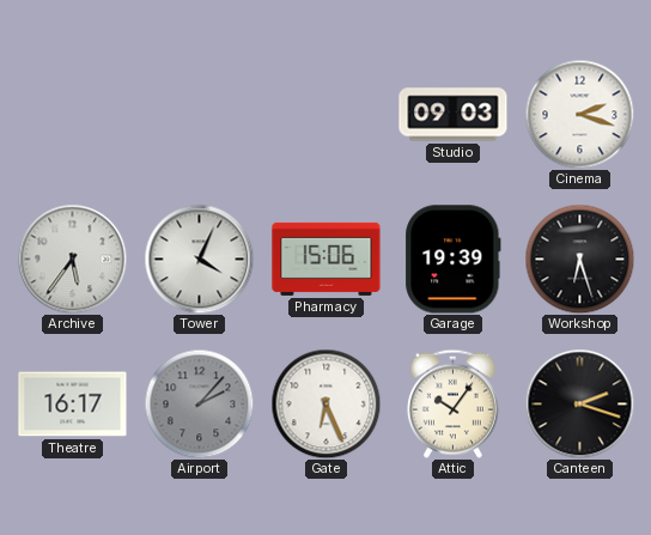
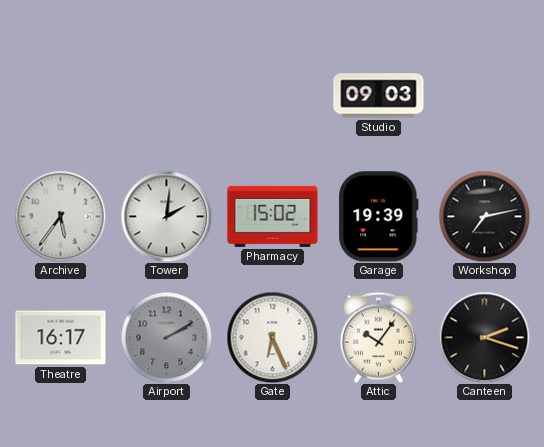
Cinema: 2:18 -> none
Tower: 4:04 -> 2:01
Pharmacy: 15:06 -> 15:02
Workshop: 6:27 -> 7:13
Airport: 2:07 -> 2:10
